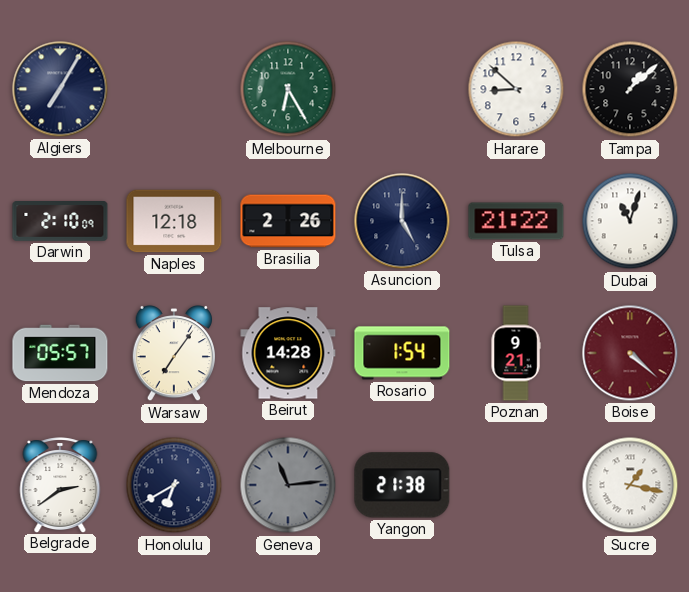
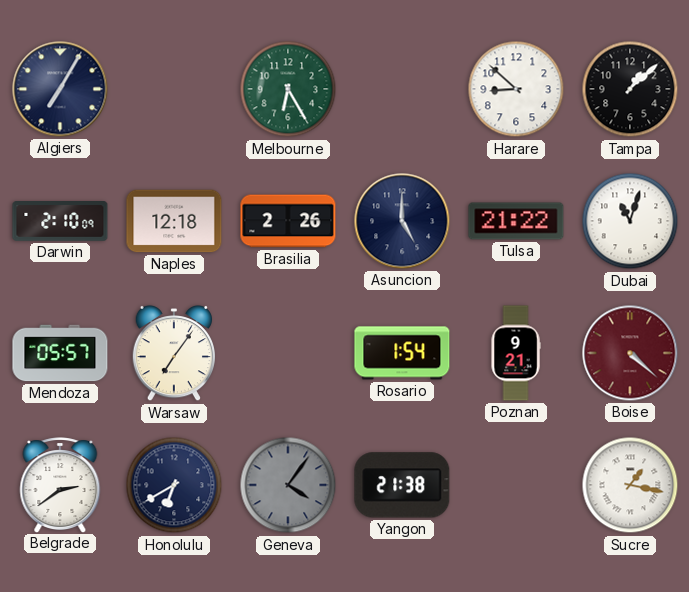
Beirut: 14:28 -> none
Geneva: 11:14 -> 4:06
